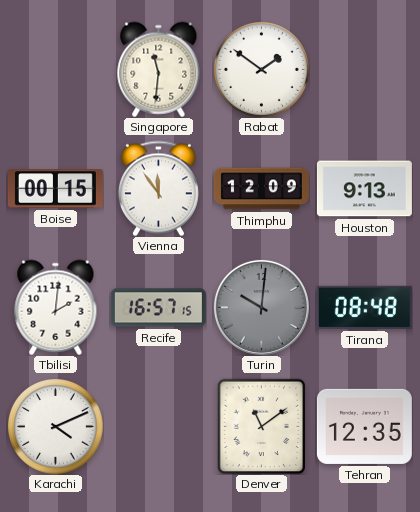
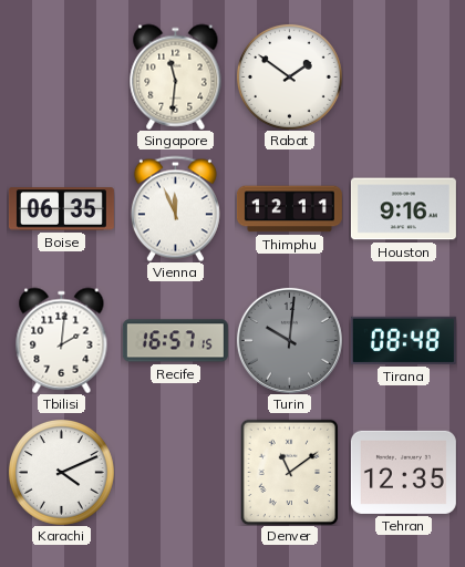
Boise: 00:15 -> 06:35
Vienna: 11:54 -> 11:56
Thimphu: 12:09 -> 12:11
Houston: 9:13 -> 9:16
